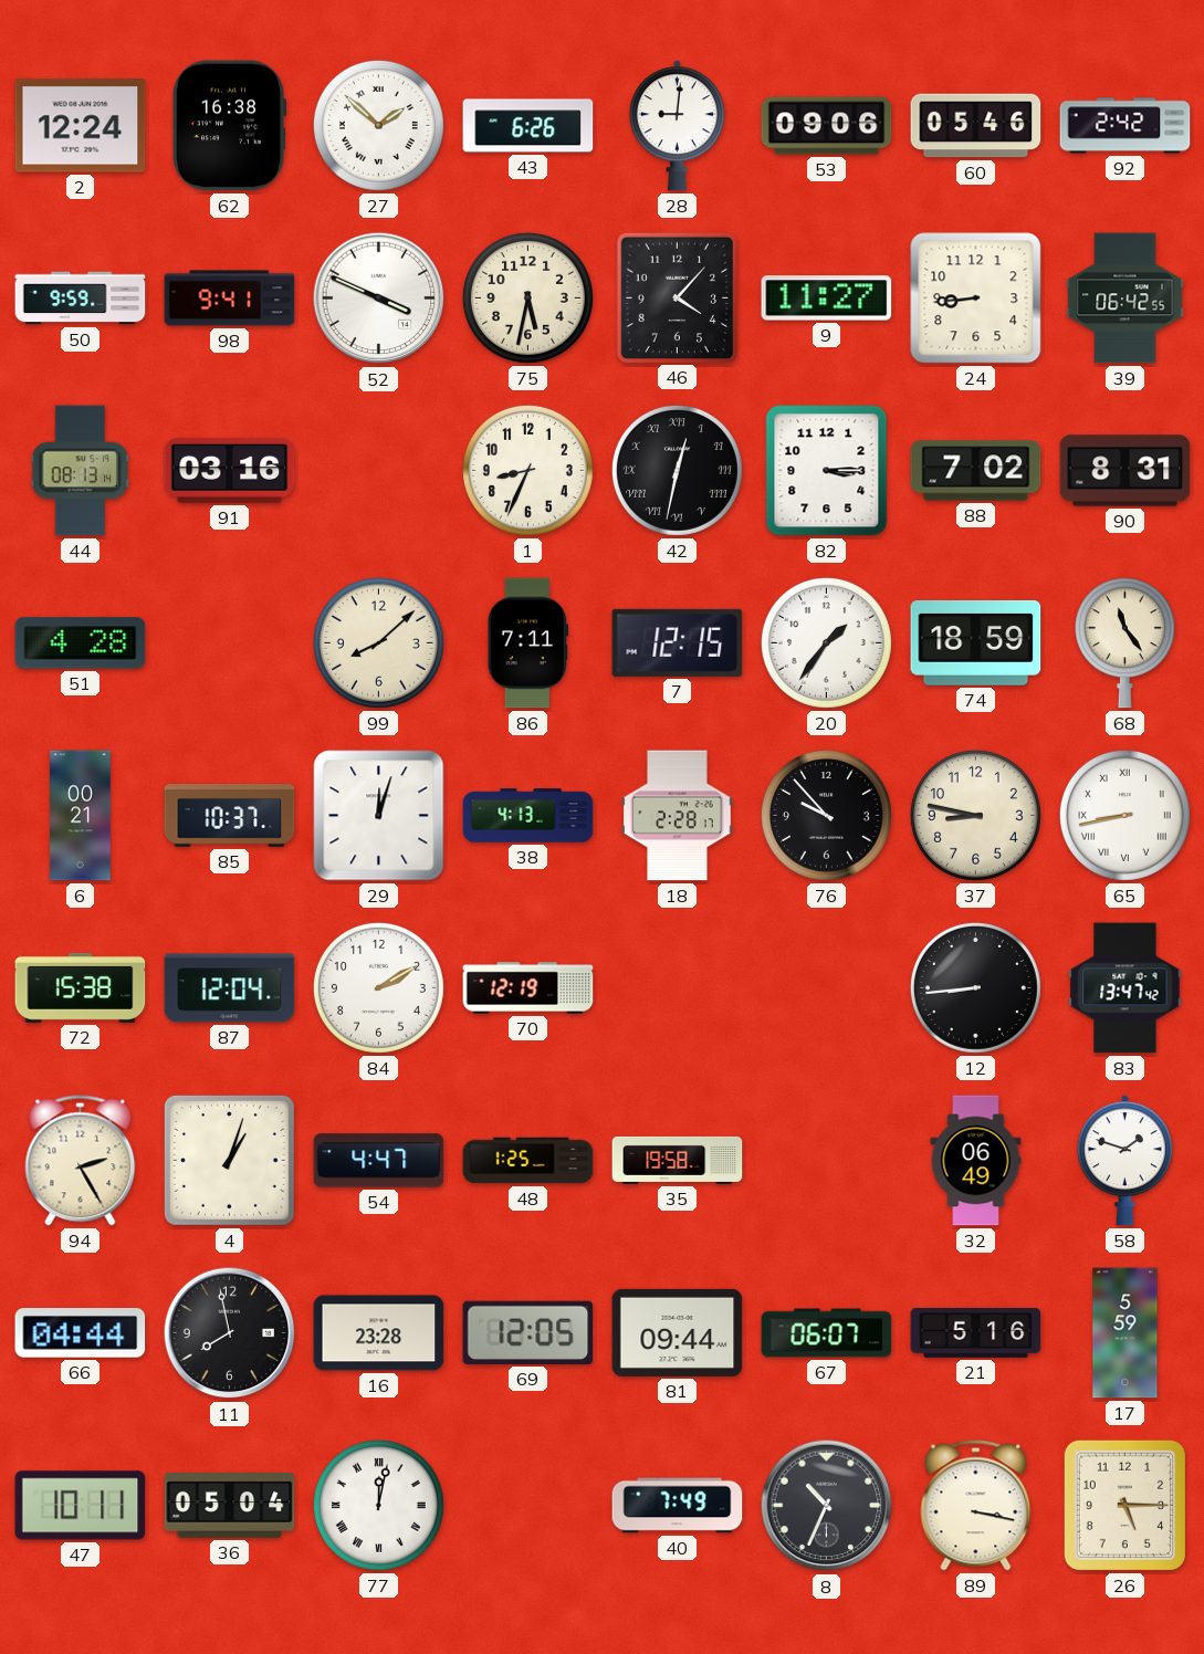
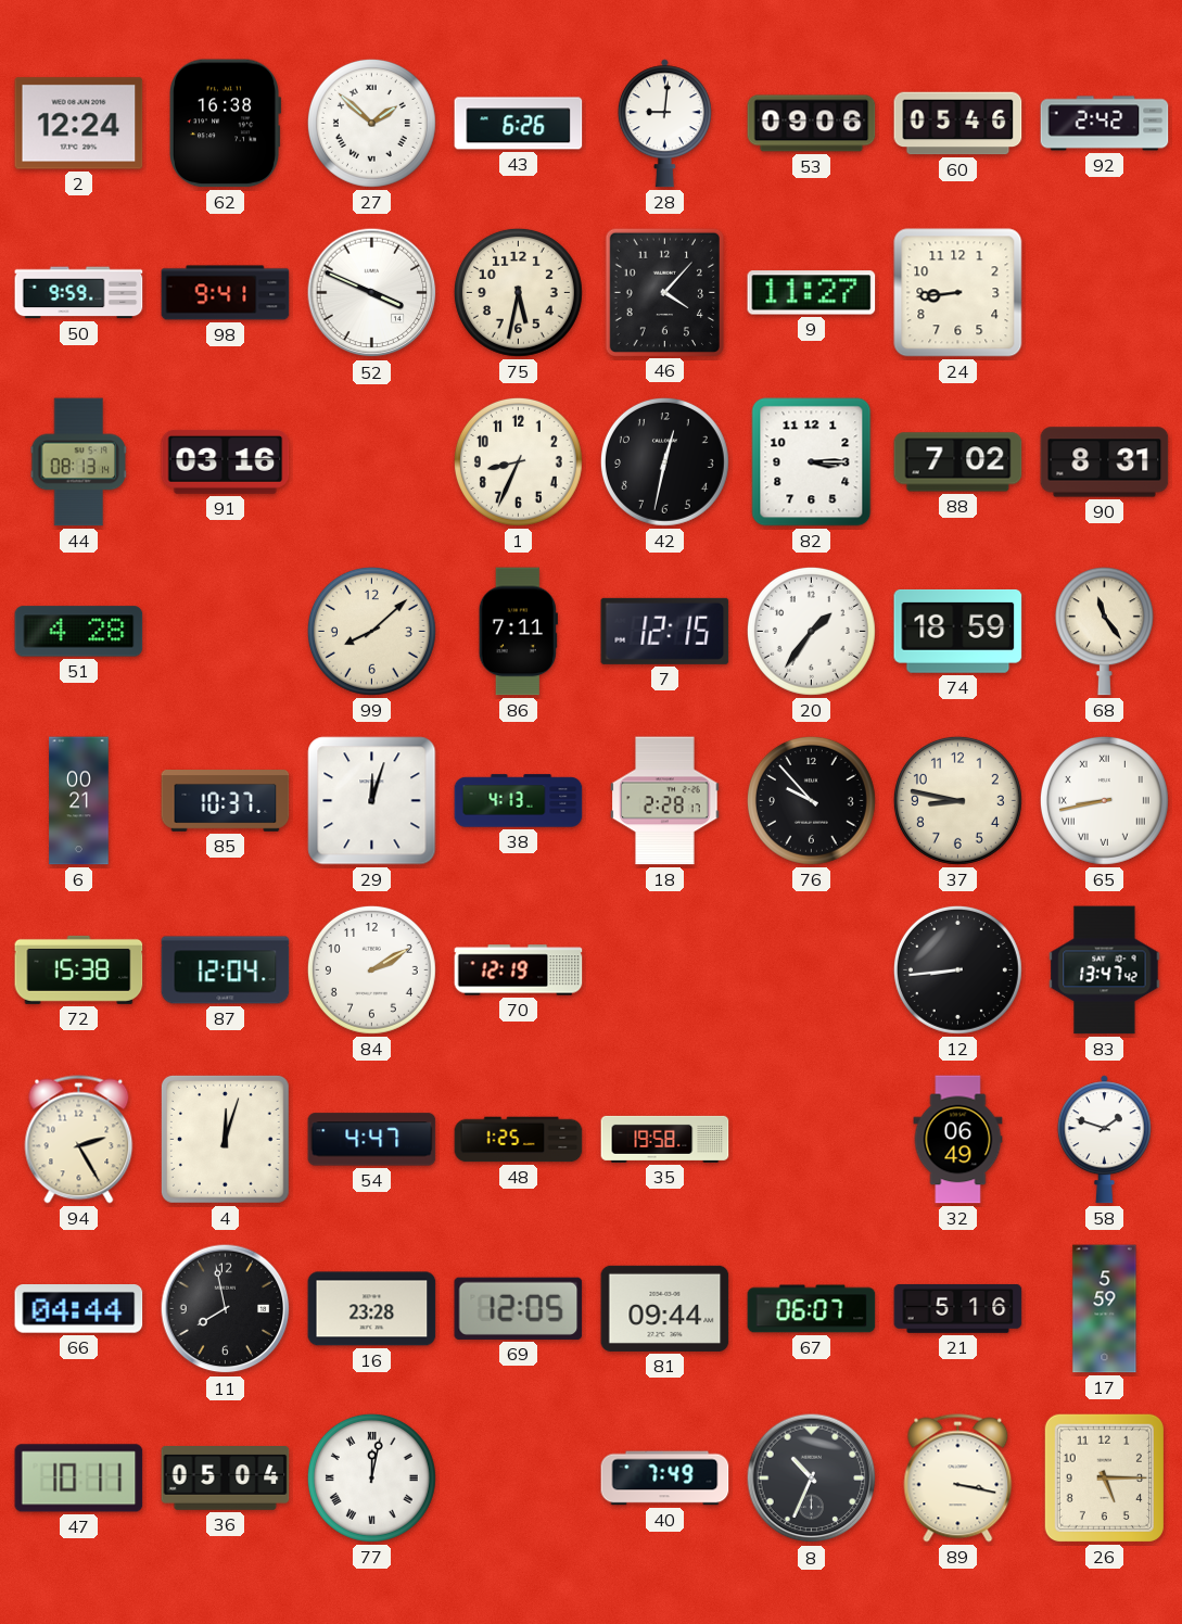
39: 06:42 -> none
42 numerals: Roman -> Arabic
4: 1:03 -> 12:03
